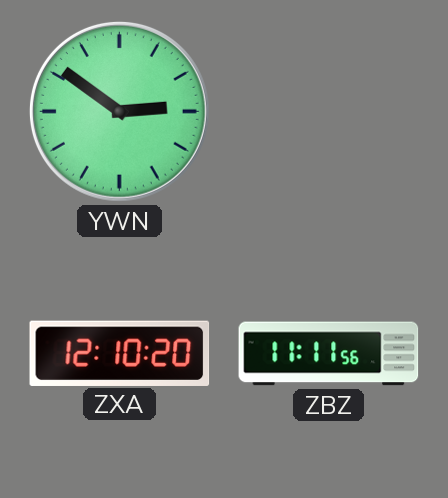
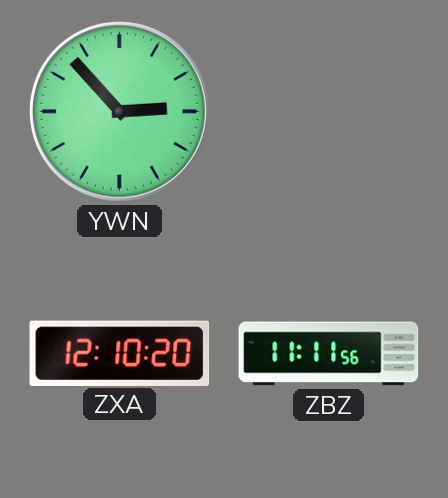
YWN: 2:51 -> 2:53
